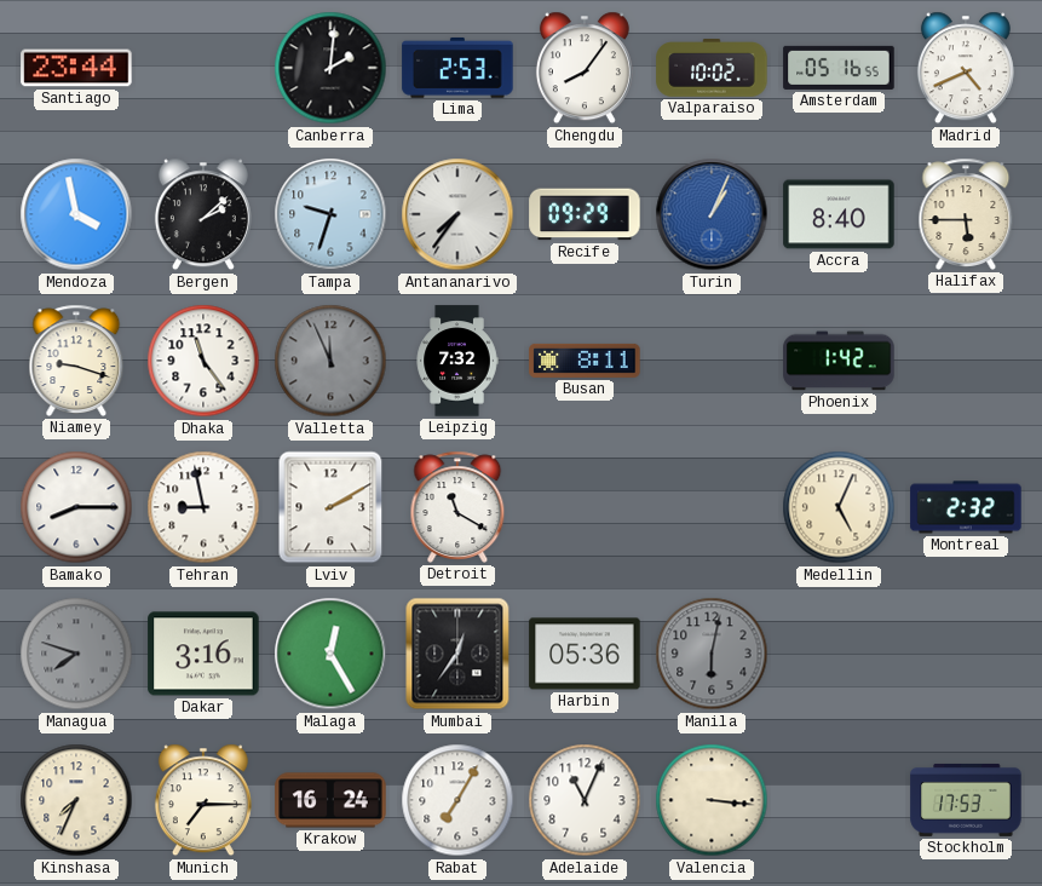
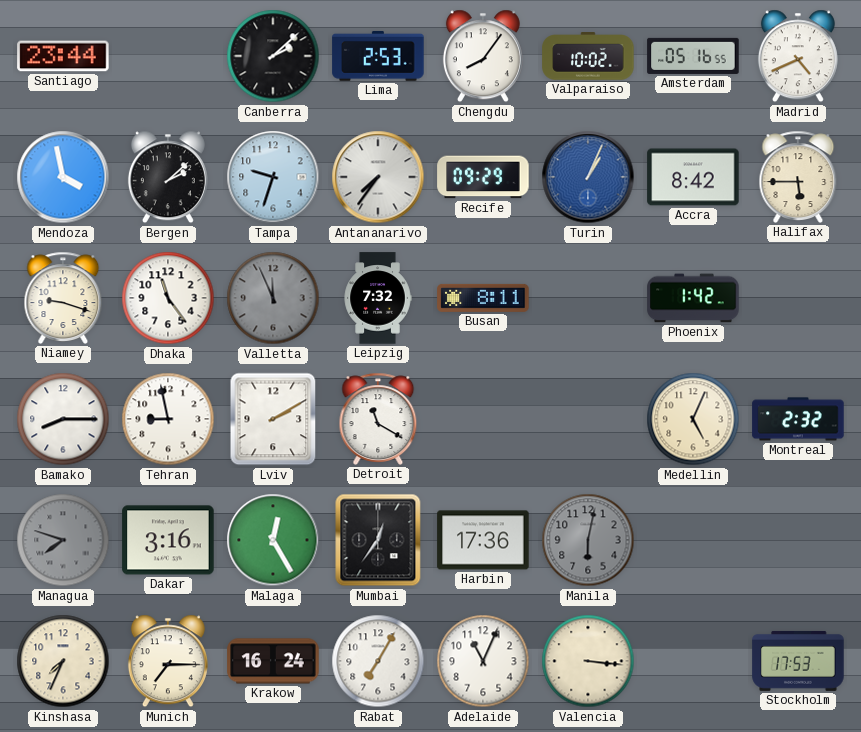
Canberra: 2:01 -> 2:08
Accra: 8:40 -> 8:42
Harbin: 05:36 -> 17:36
